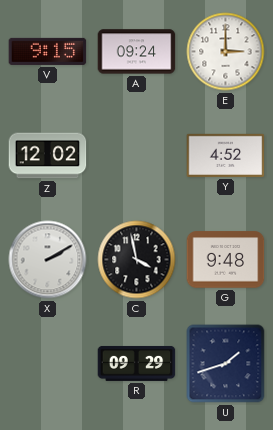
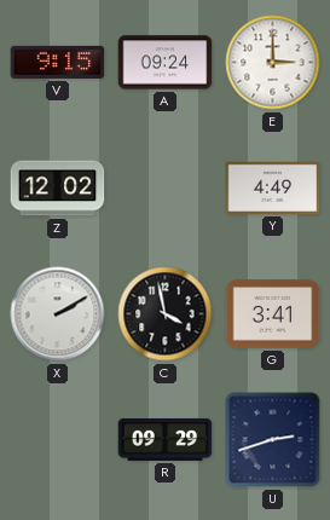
Y: 4:52 -> 4:49
G: 9:48 -> 3:41
U: 1:42 -> 2:42
